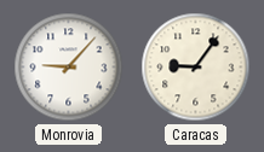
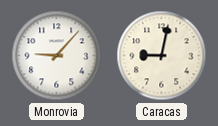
Caracas: 9:06 -> 9:02
